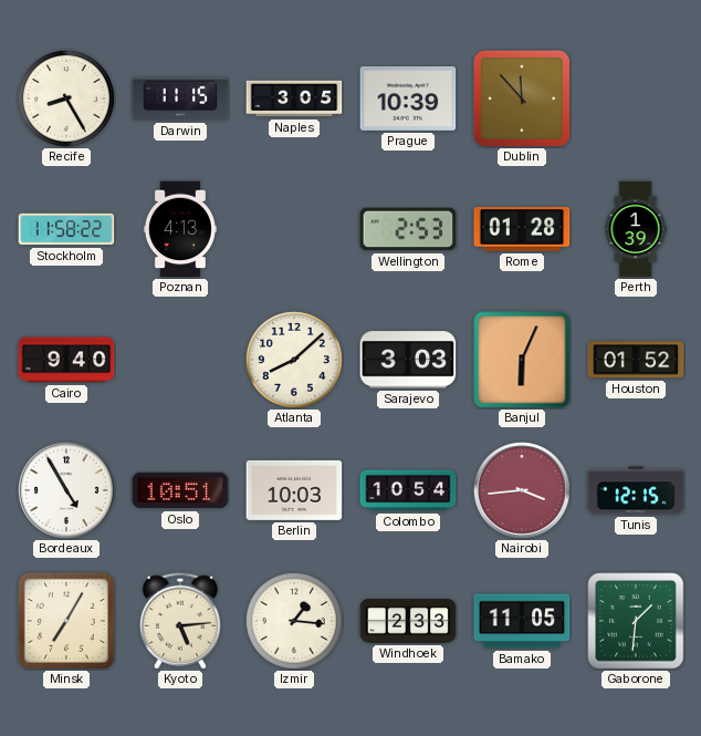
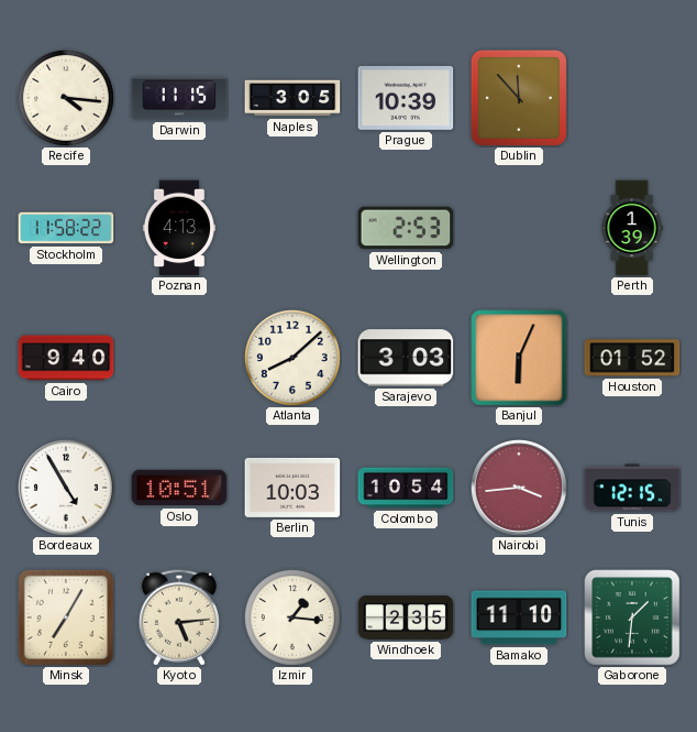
Recife: 8:25 -> 4:16
Rome: 01:28 -> none
Windhoek: 2:33 -> 2:35
Bamako: 11:05 -> 11:10
